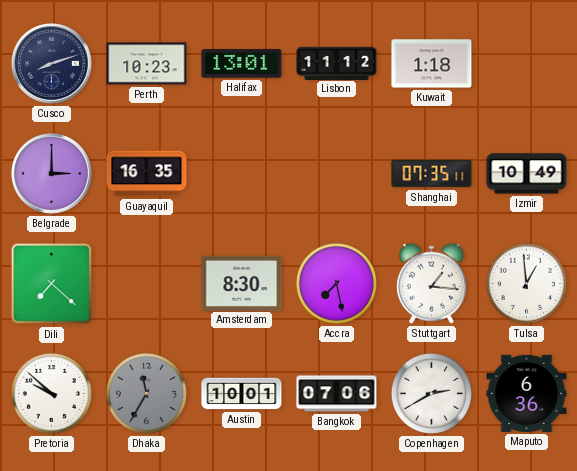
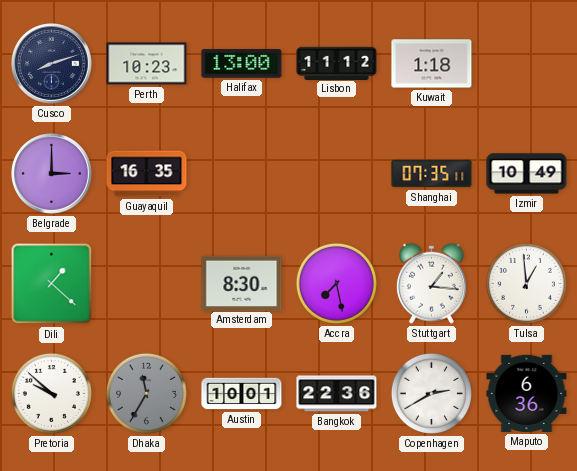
Halifax: 13:01 -> 13:00
Dili: 7:22 -> 1:22
Bangkok: 07:06 -> 22:36
